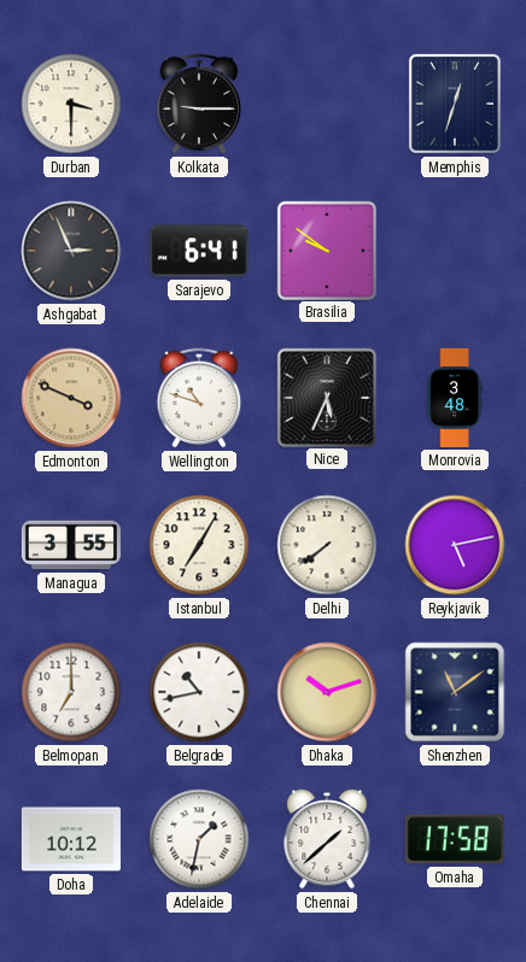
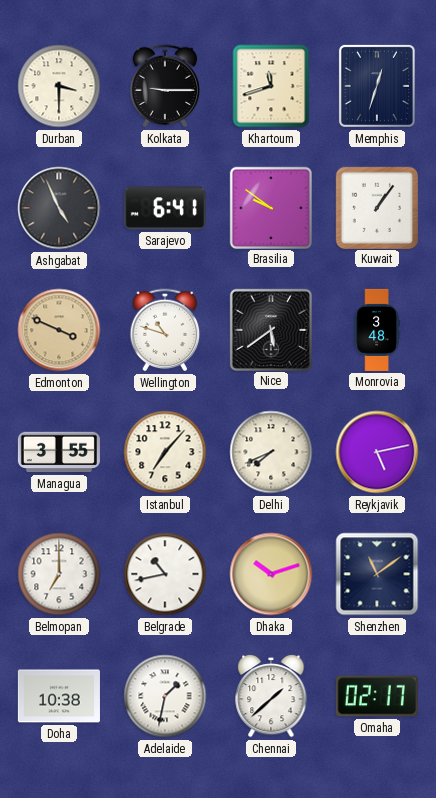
Khartoum: none -> 11:42
Ashgabat: 2:56 -> 4:56
Kuwait: none -> 1:06
Nice: 5:34 -> 5:39
Istanbul: 7:05 -> 7:07
Delhi: 7:39 -> 7:41
Doha: 10:12 -> 10:38
Omaha: 17:58 -> 02:17
